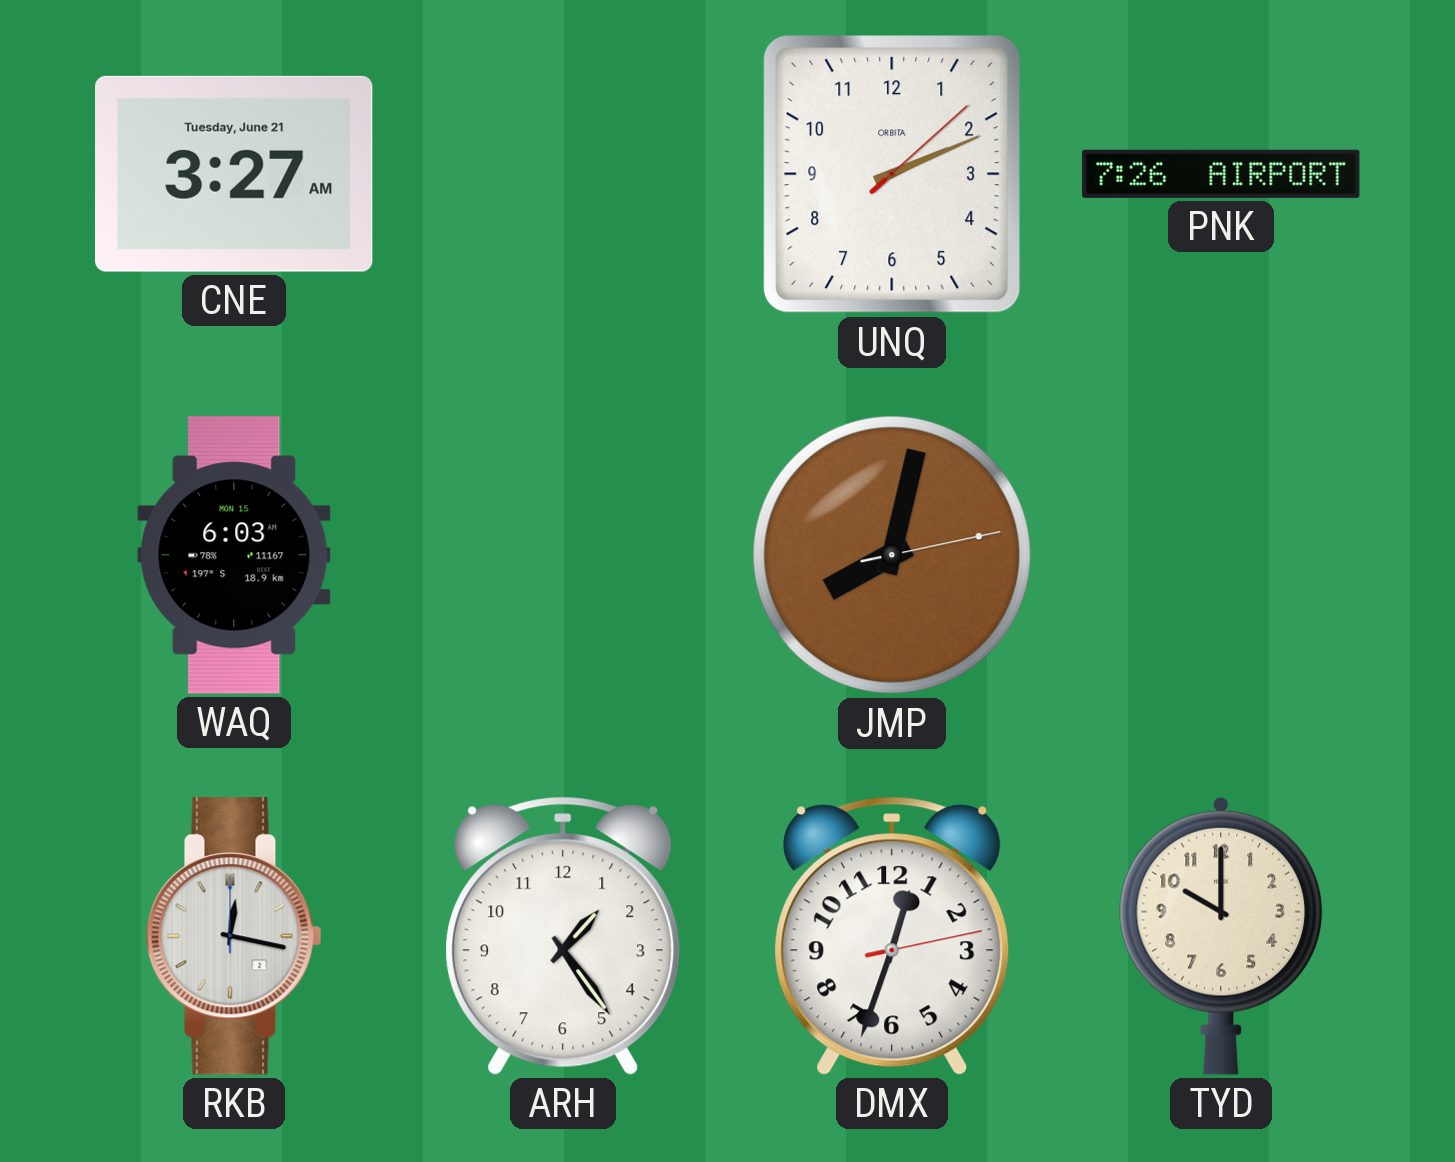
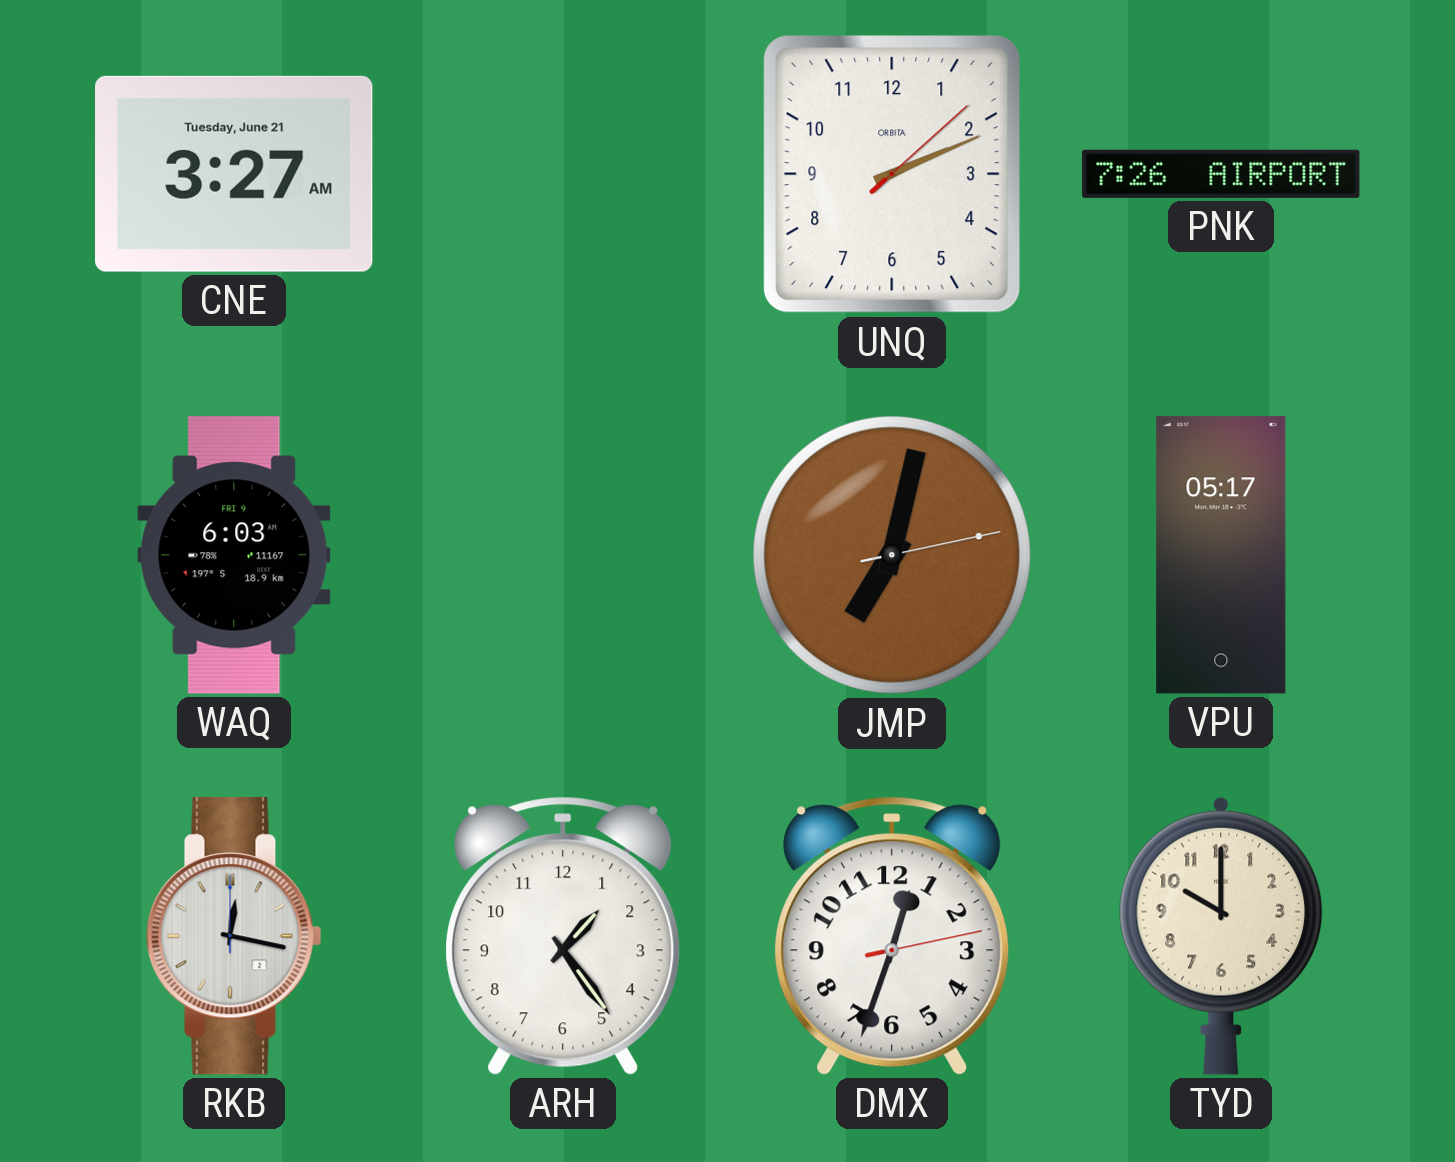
WAQ date: MON 15 -> FRI 9
JMP: 8:02 -> 7:02
VPU: none -> 05:17
